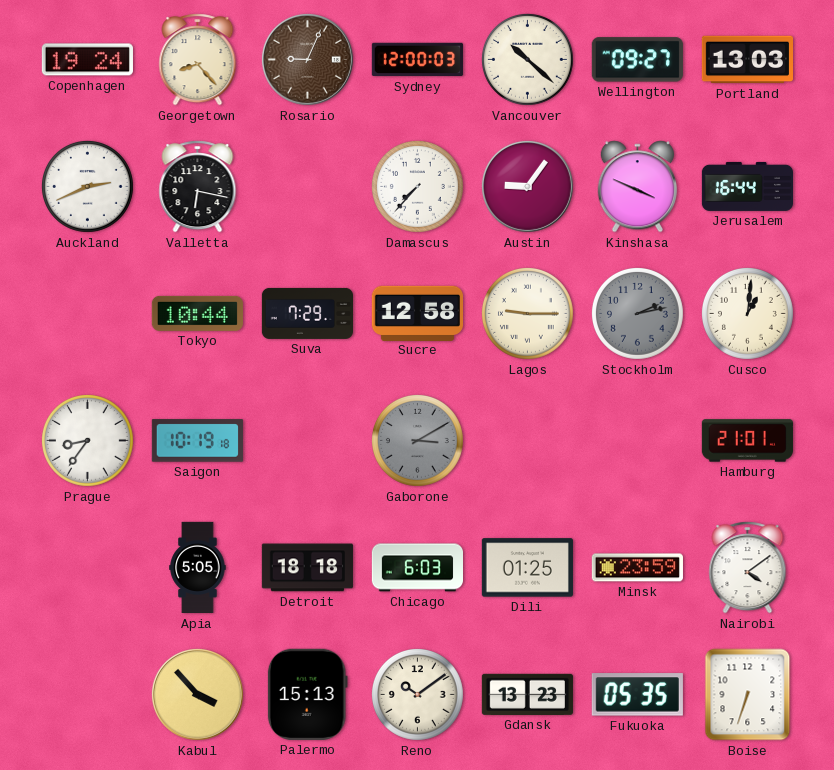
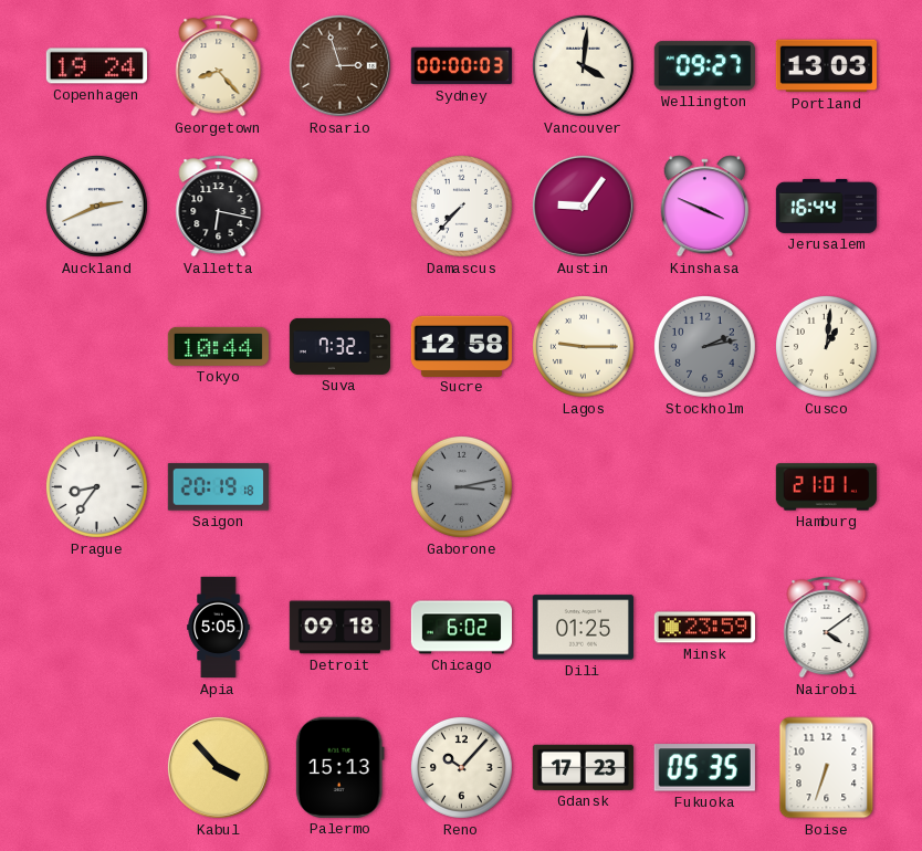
Rosario: 9:04 -> 2:57
Sydney: 12:00 -> 00:00
Vancouver: 10:22 -> 4:01
Suva: 7:29 -> 7:32
Saigon: 10:19 -> 20:19
Gaborone: 3:10 -> 3:13
Detroit: 18:18 -> 09:18
Chicago: 6:03 -> 6:02
Reno: 10:09 -> 10:07
Gdansk: 13:23 -> 17:23
